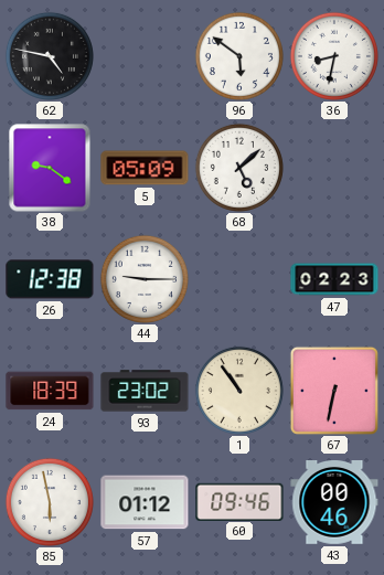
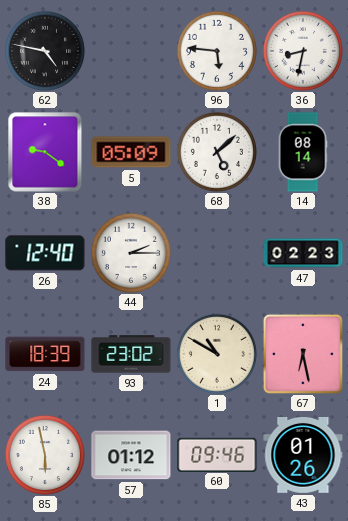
96: 5:51 -> 5:46
14: none -> 08:14
26: 12:38 -> 12:40
44: 9:15 -> 2:15
1: 10:54 -> 10:50
67: 6:32 -> 6:28
43: 00:46 -> 01:26
